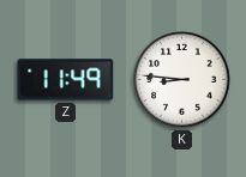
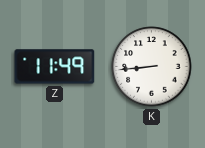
K: 8:46 -> 8:44
